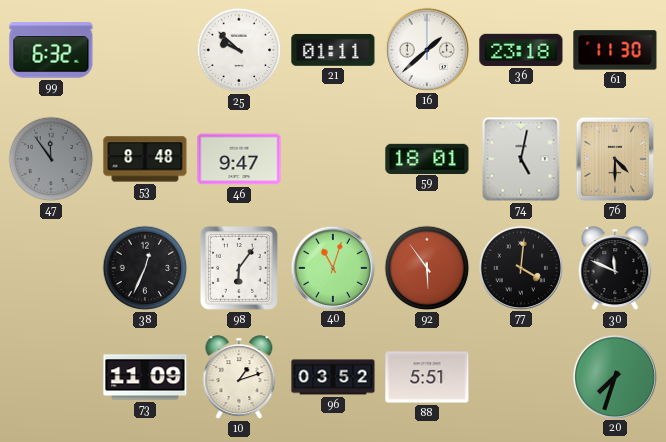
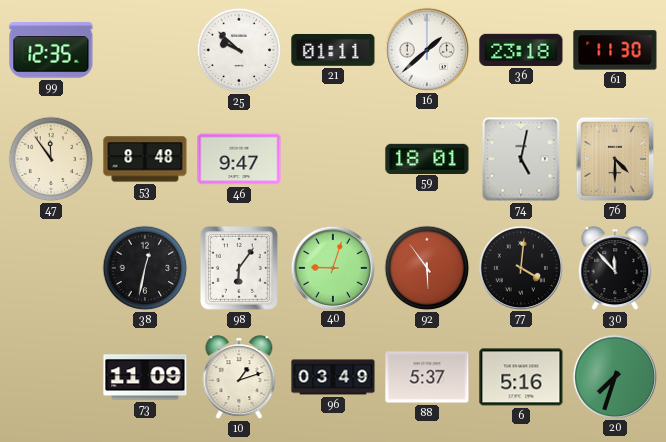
99: 6:32 -> 12:35
47 dial: grey -> cream
38: 12:34 -> 12:32
40: 11:03 -> 9:03
30: 11:49 -> 11:53
96: 03:52 -> 03:49
88: 5:51 -> 5:37
6: none -> 5:16
